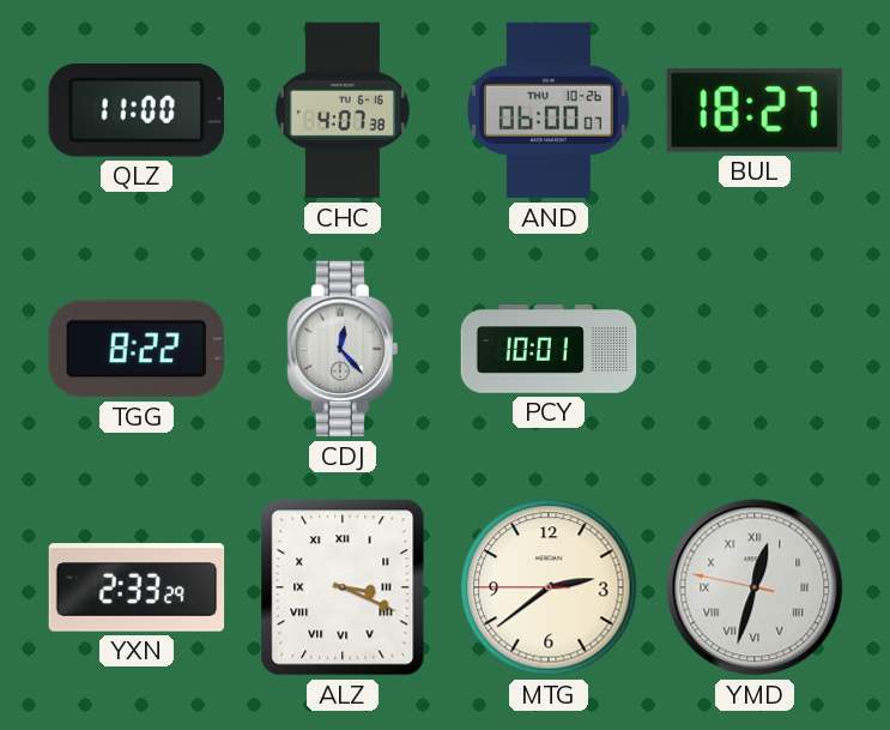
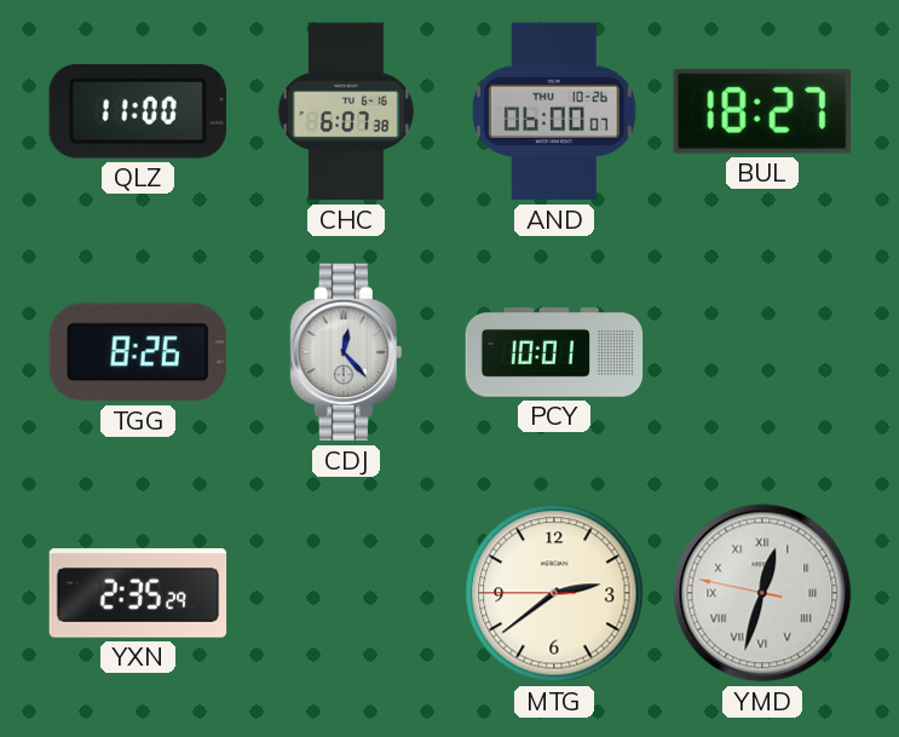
CHC: 4:07 -> 6:07
TGG: 8:22 -> 8:26
YXN: 2:33 -> 2:35
ALZ: 3:19 -> none
